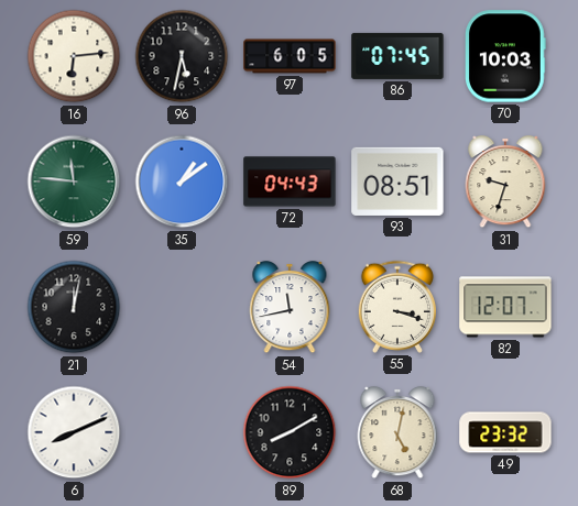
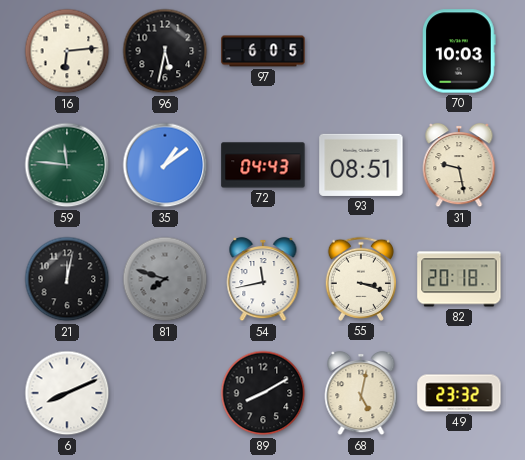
86: 07:45 -> none
31: 9:33 -> 9:28
81: none -> 7:48
82: 12:07 -> 20:18
